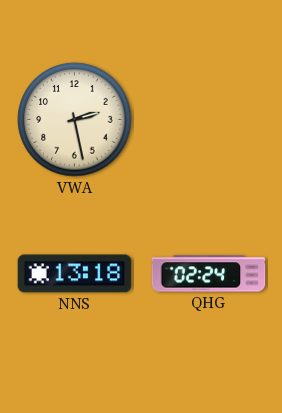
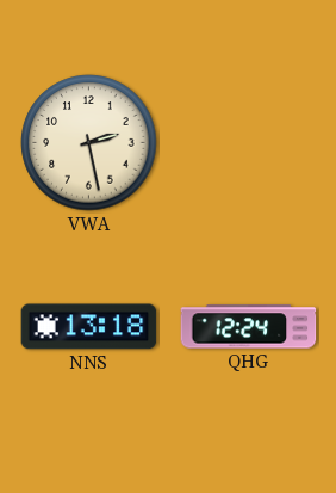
QHG: 02:24 -> 12:24
